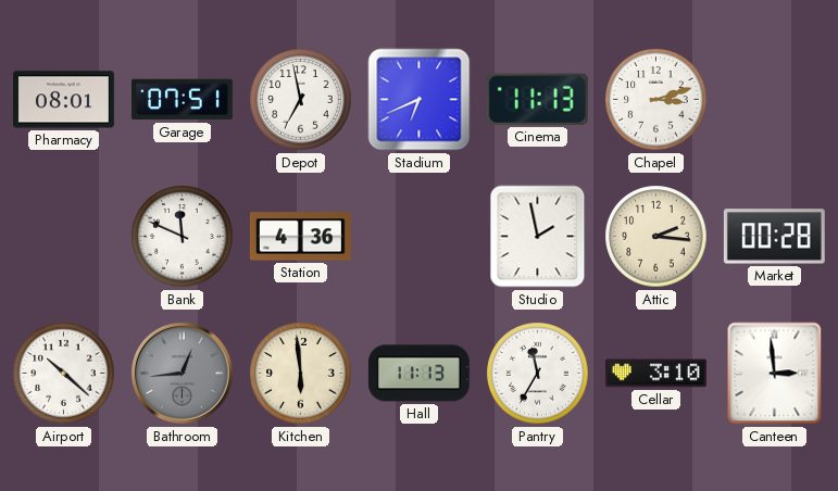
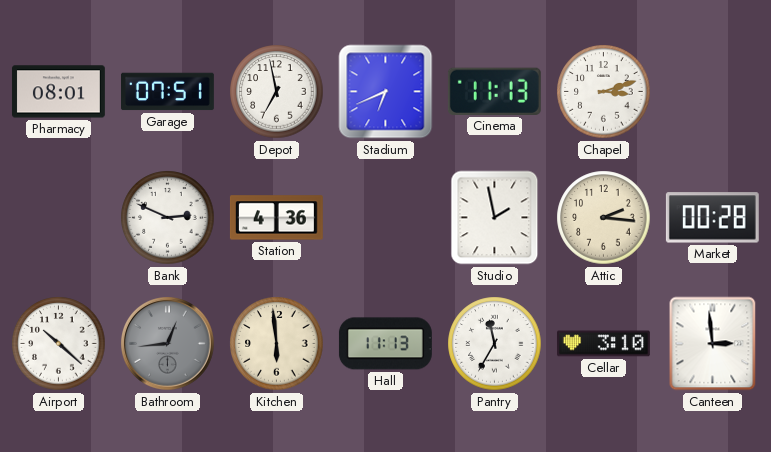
Bank: 11:49 -> 2:49
